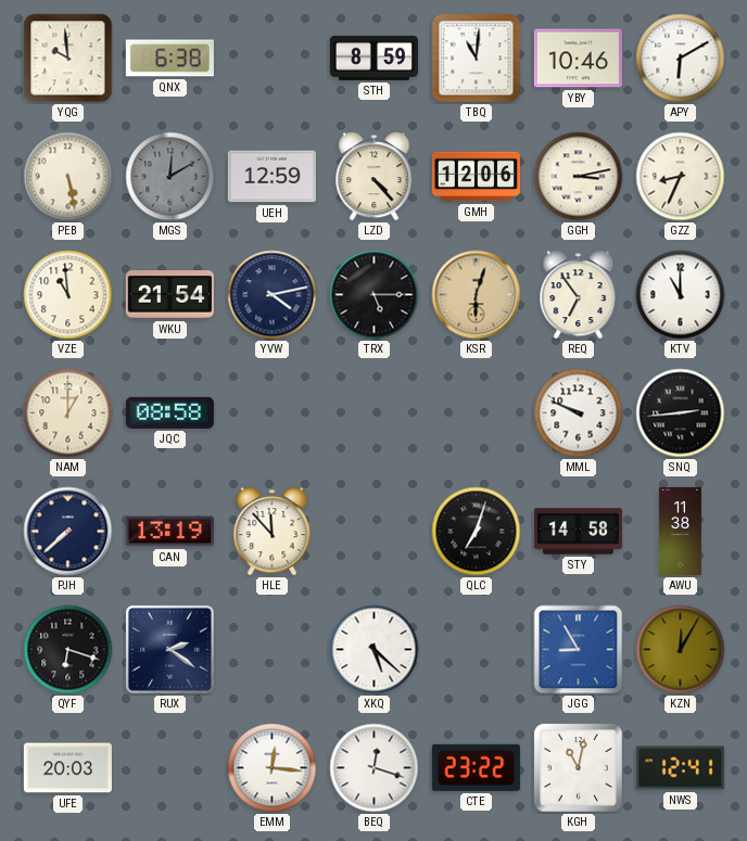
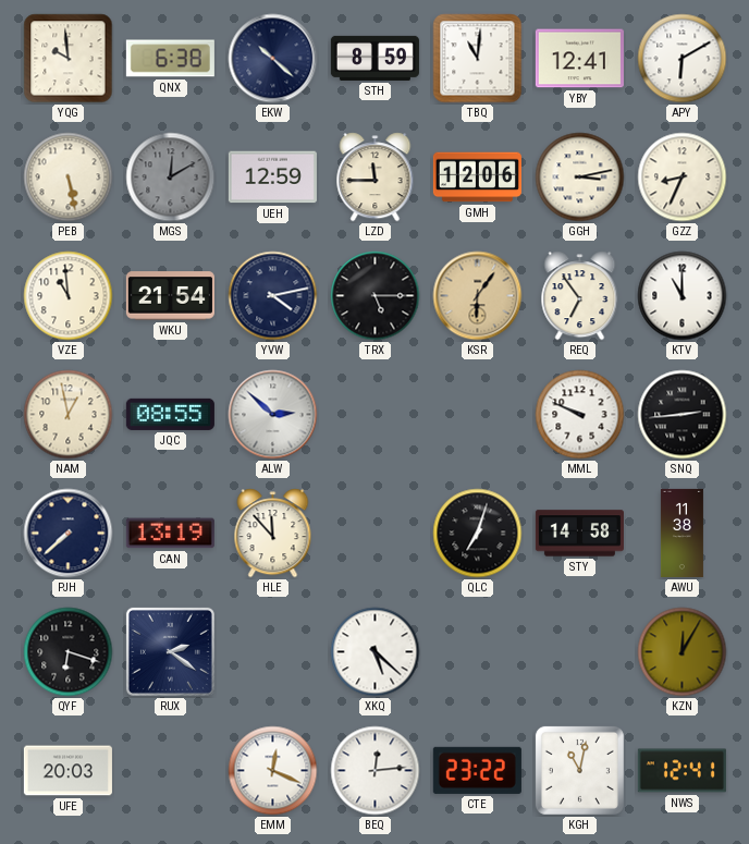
EKW: none -> 10:22
YBY: 10:46 -> 12:41
LZD: 4:23 -> 11:45
KSR: 6:03 -> 6:06
NAM: 1:00 -> 12:58
JQC: 08:58 -> 08:55
ALW: none -> 2:52
JGG: 8:55 -> none
EMM: 12:16 -> 12:19
BEQ: 12:18 -> 12:14
